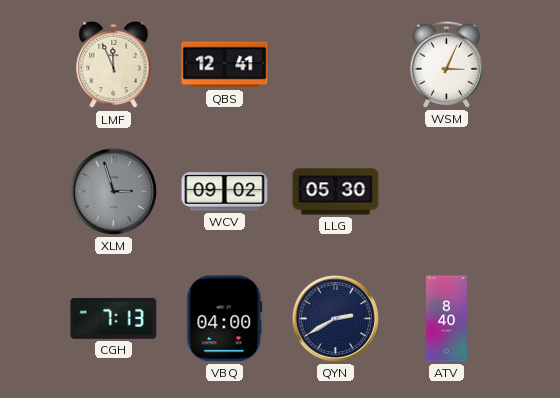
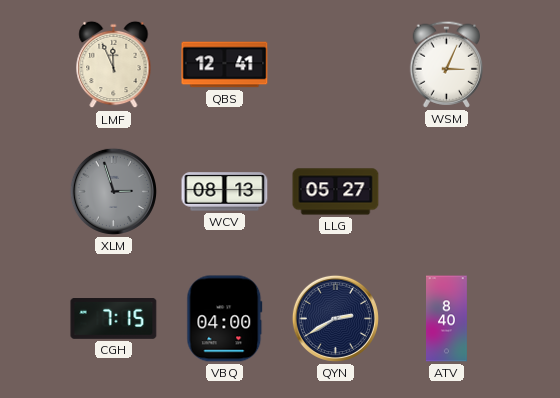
WCV: 09:02 -> 08:13
LLG: 05:30 -> 05:27
CGH: 7:13 -> 7:15
